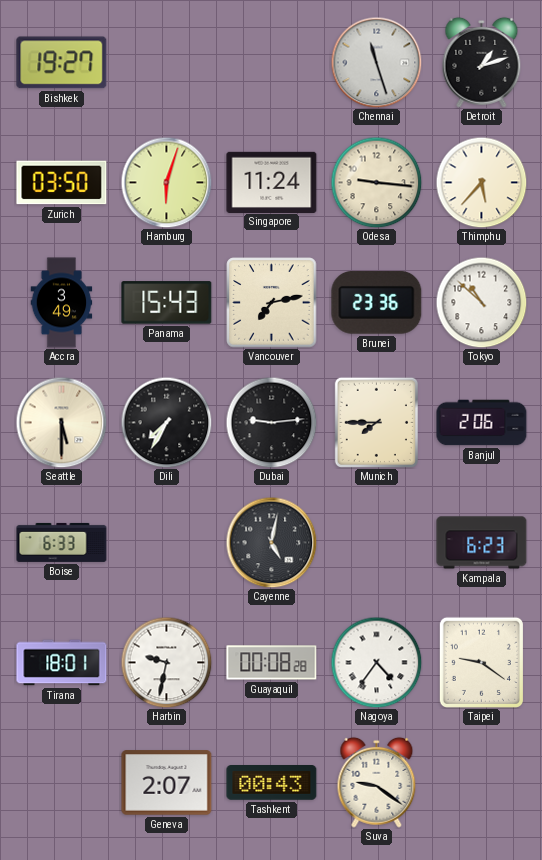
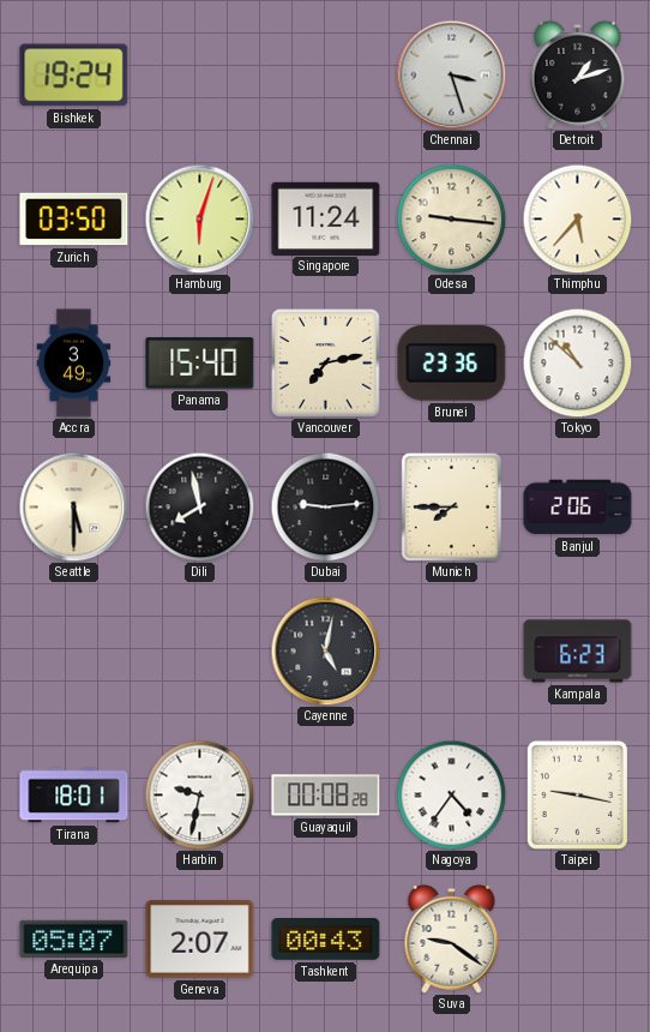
Bishkek: 19:27 -> 19:24
Chennai: 11:27 -> 3:27
Panama: 15:43 -> 15:40
Dili: 7:35 -> 7:58
Boise: 6:33 -> none
Taipei: 9:21 -> 9:17
Arequipa: none -> 05:07
